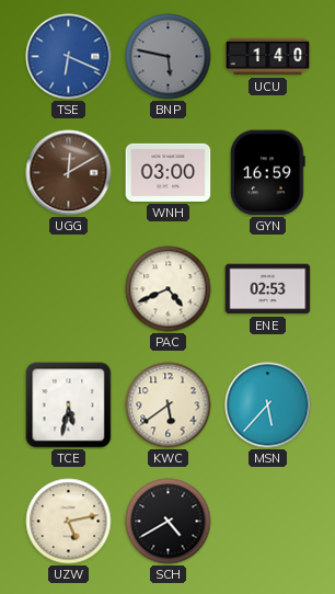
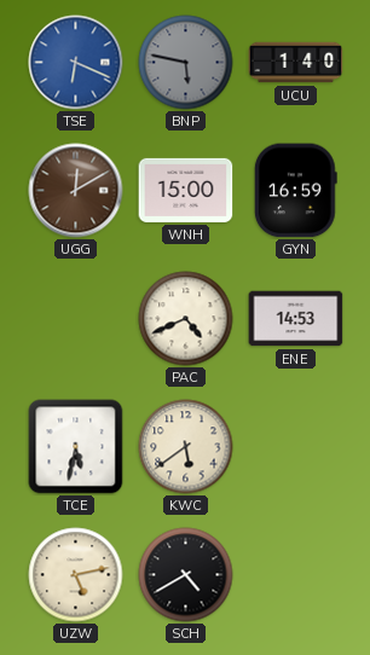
WNH: 03:00 -> 15:00
ENE: 02:53 -> 14:53
MSN: 5:37 -> none
